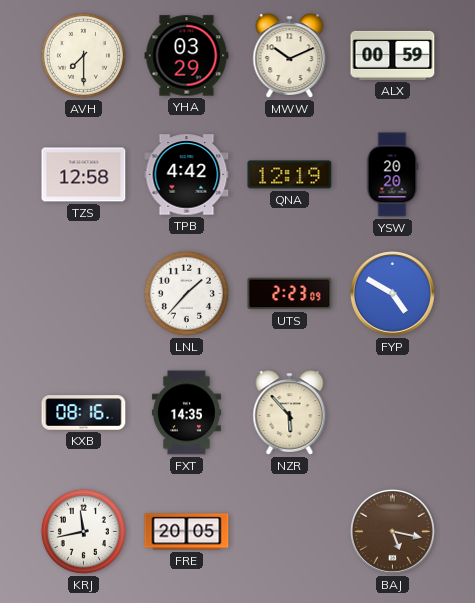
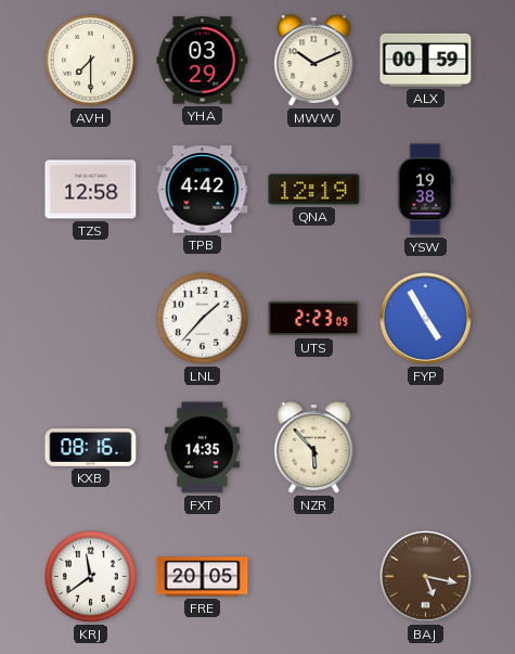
YSW: 20:20 -> 19:38
FYP: 4:50 -> 4:55
KRJ: 11:43 -> 11:39
